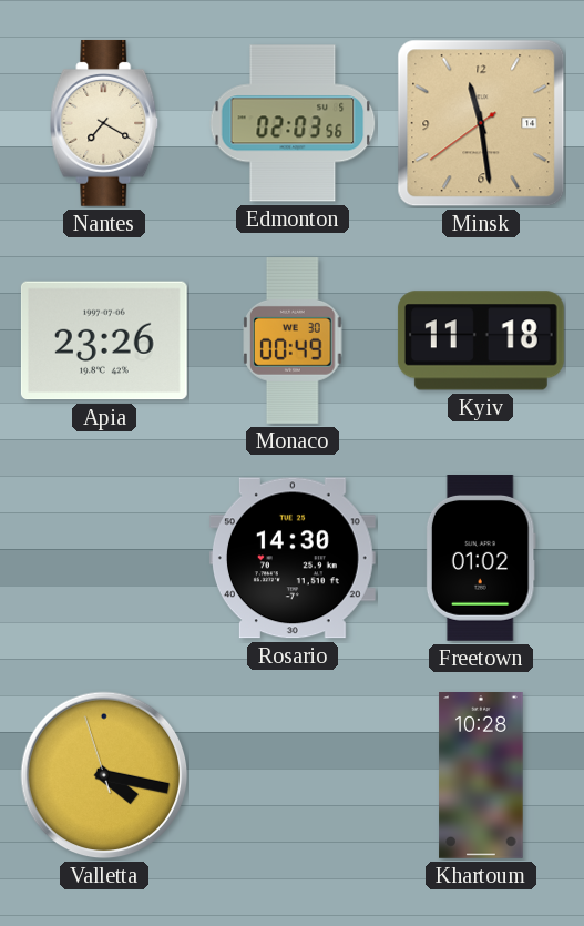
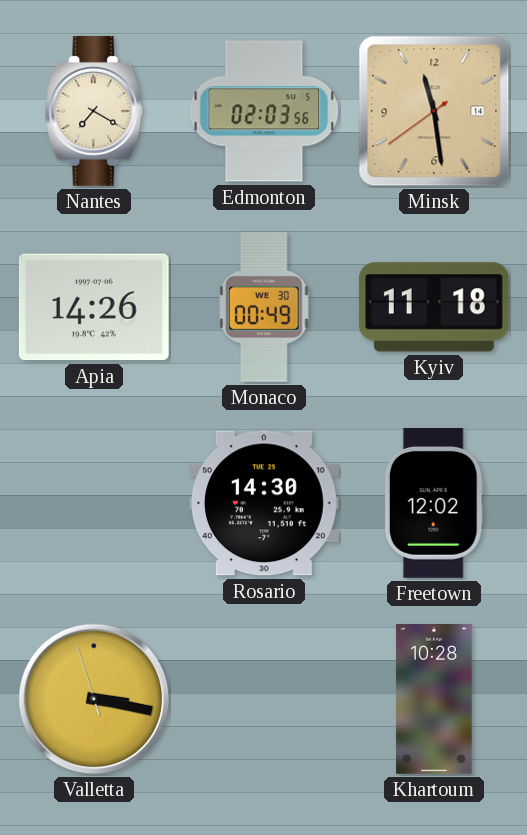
Apia: 23:26 -> 14:26
Freetown: 01:02 -> 12:02
Valletta: 4:16 -> 3:16
